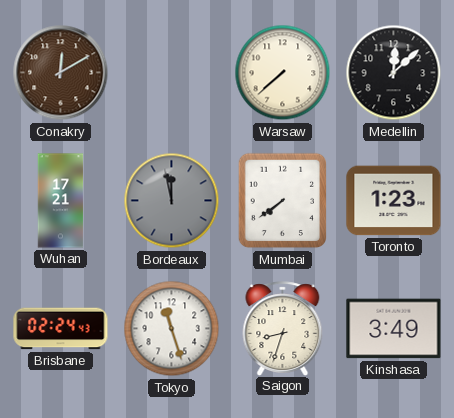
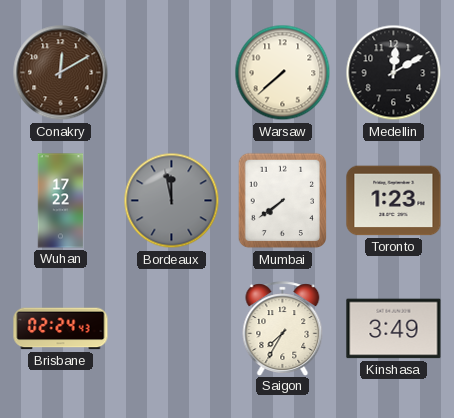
Medellin: 12:08 -> 12:10
Wuhan: 17:21 -> 17:22
Tokyo: 11:27 -> none
Saigon: 8:33 -> 7:35
